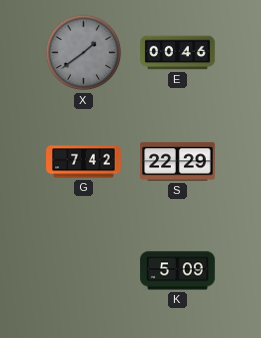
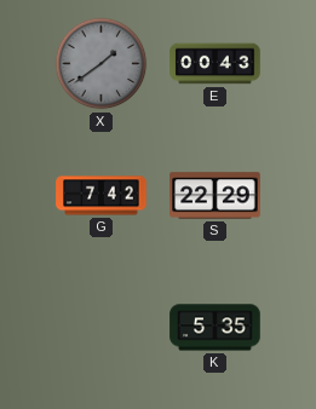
E: 00:46 -> 00:43
K: 5:09 -> 5:35
